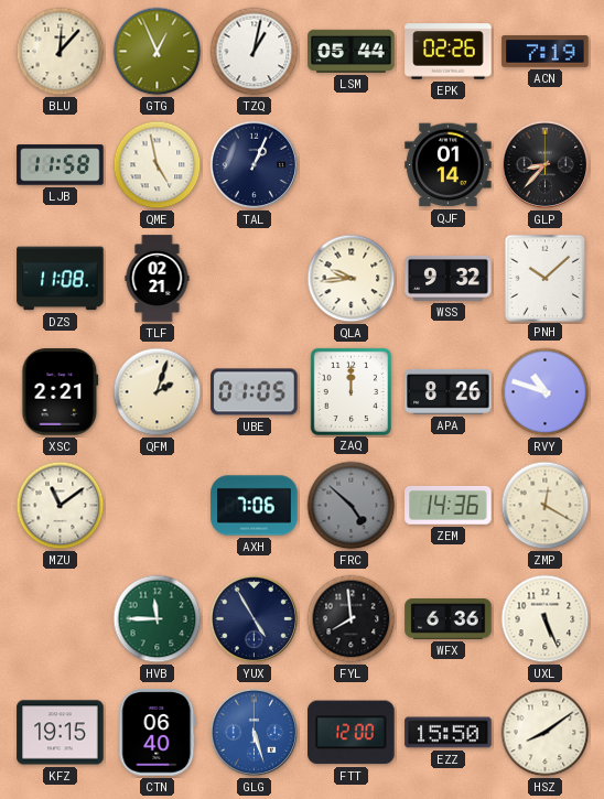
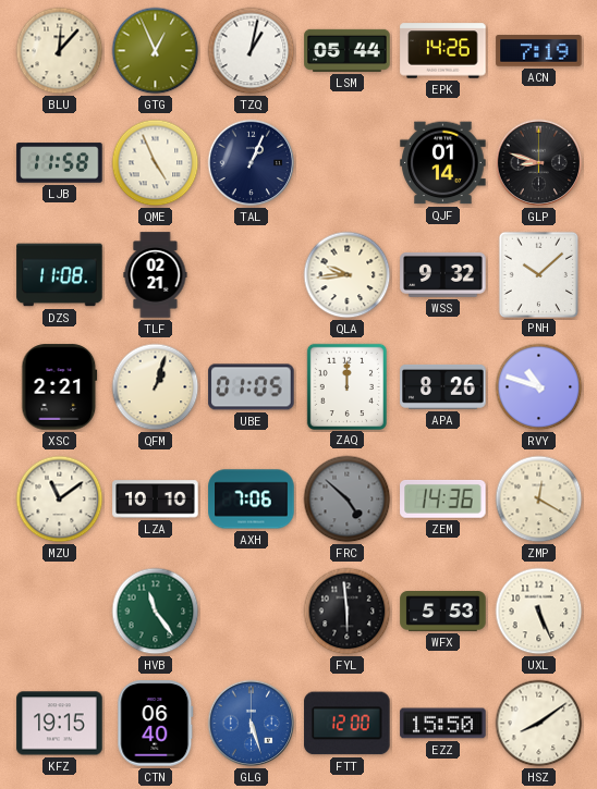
EPK: 02:26 -> 14:26
QME: 4:58 -> 4:56
GLP: 8:37 -> 8:48
QFM: 2:03 -> 1:03
LZA: none -> 10:10
HVB: 11:45 -> 11:24
YUX: 4:55 -> none
FYL: 7:59 -> 5:59
WFX: 6:36 -> 5:53
